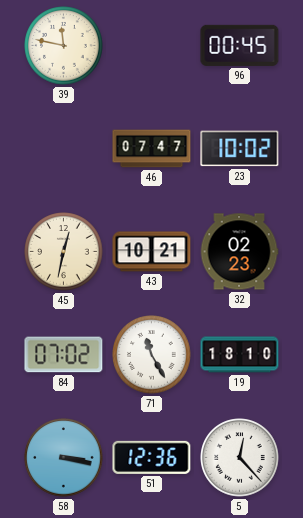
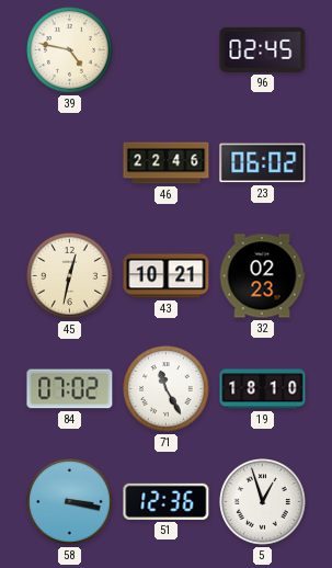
39: 11:47 -> 4:47
96: 00:45 -> 02:45
46: 07:47 -> 22:46
23: 10:02 -> 06:02
5: 12:23 -> 12:57
